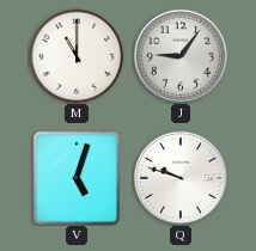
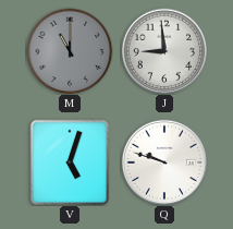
M dial: white -> grey
J: 9:06 -> 8:59
